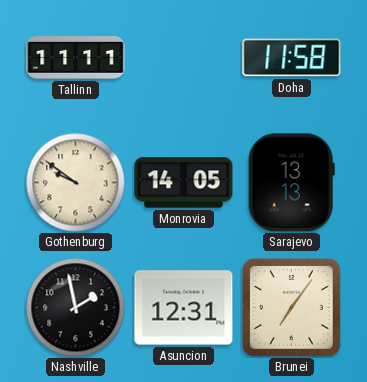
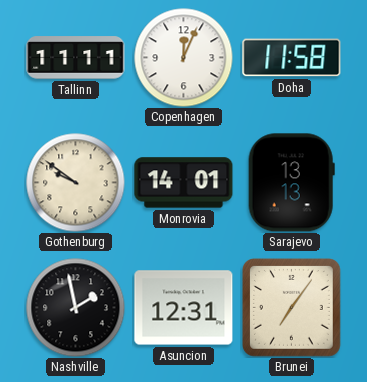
Copenhagen: none -> 12:04
Monrovia: 14:05 -> 14:01
